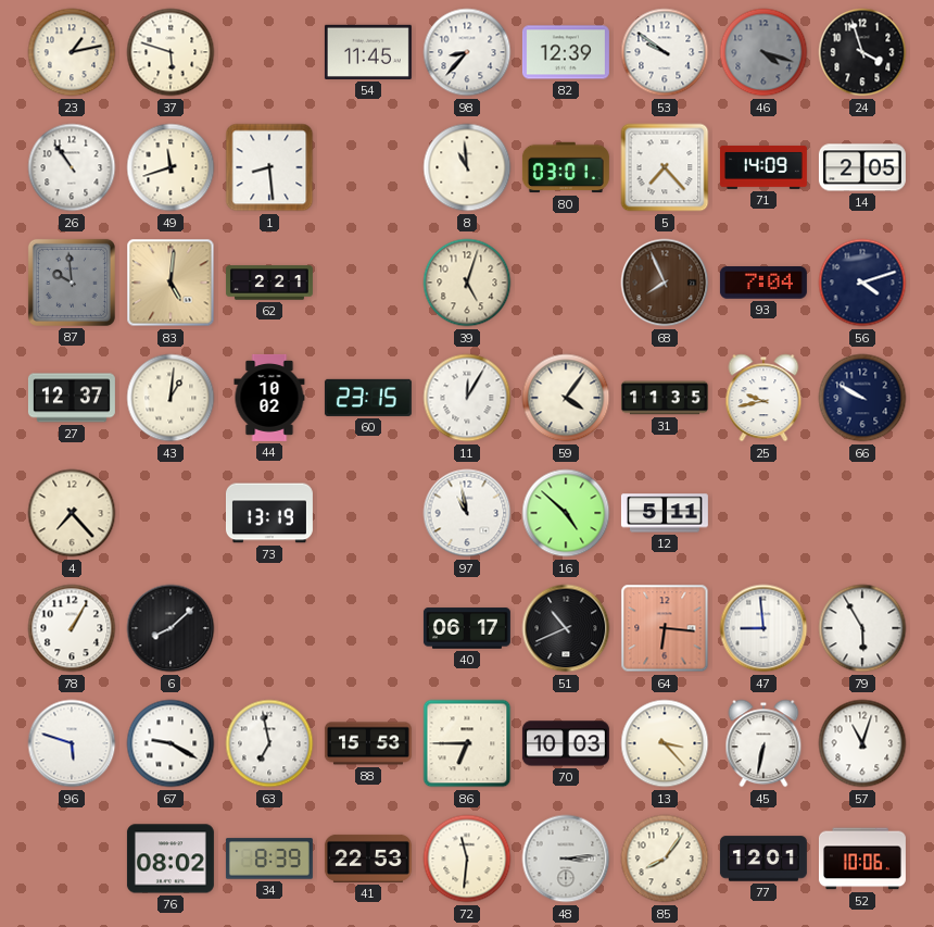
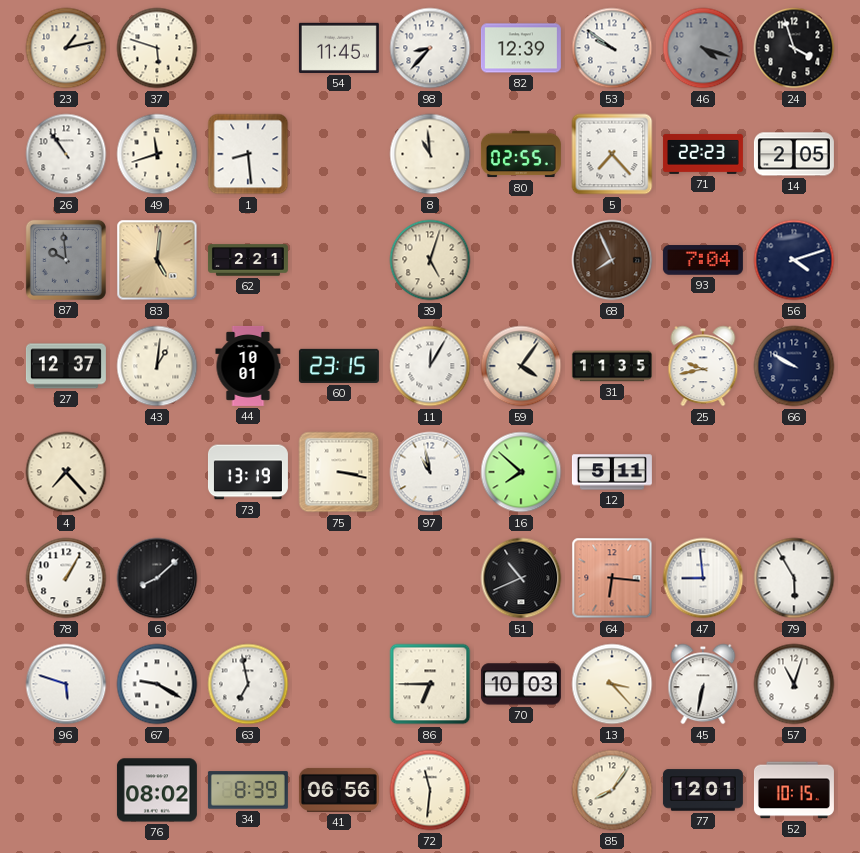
80: 03:01 -> 02:55
71: 14:09 -> 22:23
44: 10:02 -> 10:01
75: none -> 3:17
16: 4:52 -> 7:52
40: 06:17 -> none
88: 15:53 -> none
41: 22:53 -> 06:56
48: 3:14 -> none
52: 10:06 -> 10:15
